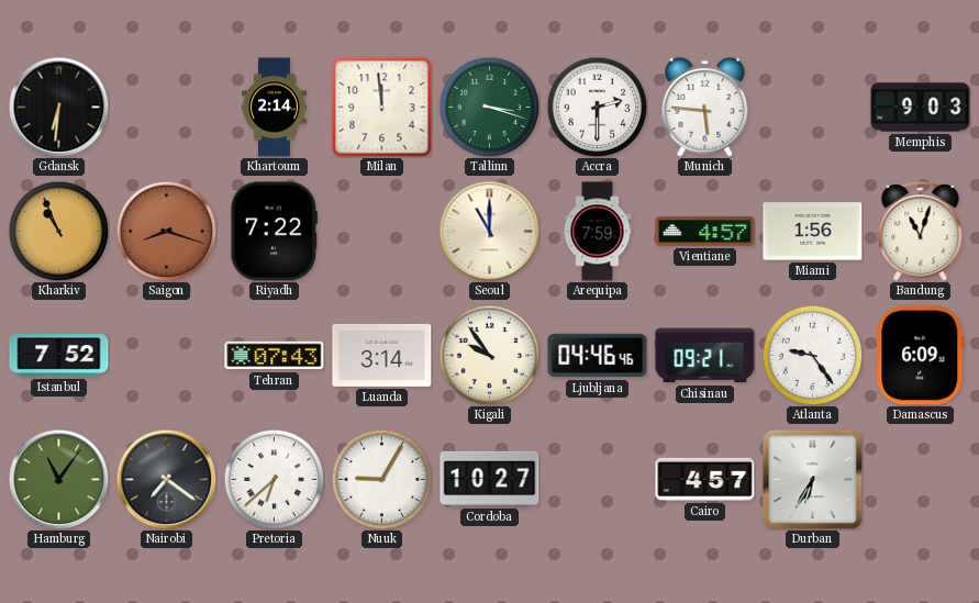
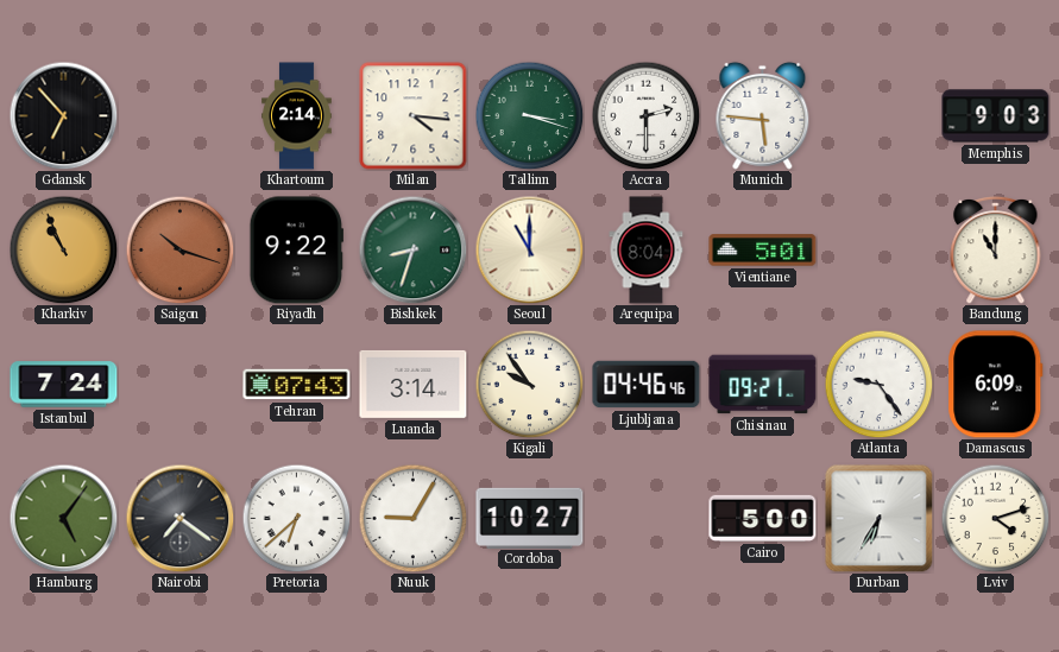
Gdansk: 6:31 -> 6:53
Milan: 11:59 -> 4:16
Saigon: 8:18 -> 10:18
Riyadh: 7:22 -> 9:22
Bishkek: none -> 8:33
Arequipa: 7:59 -> 8:04
Vientiane: 4:57 -> 5:01
Miami: 1:56 -> none
Bandung: 11:03 -> 11:00
Istanbul: 7:52 -> 7:24
Hamburg: 11:06 -> 5:06
Cairo: 4:57 -> 5:00
Lviv: none -> 4:12
